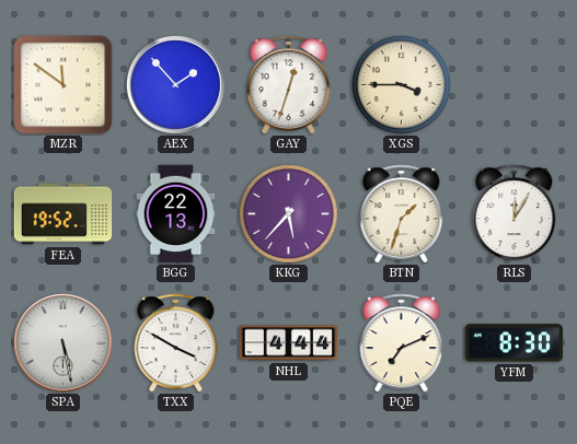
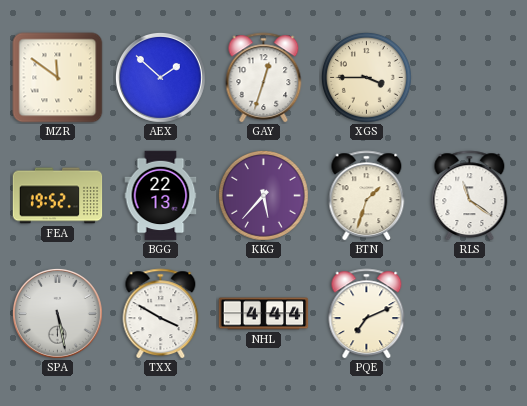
AEX: 1:53 -> 1:52
RLS: 12:05 -> 11:21
YFM: 8:30 -> none
